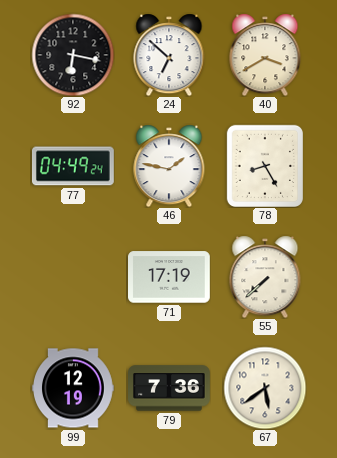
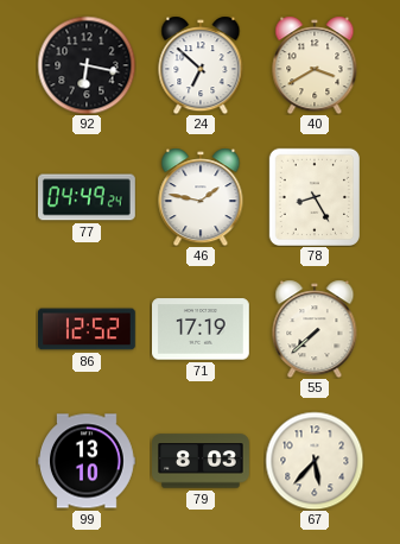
86: none -> 12:52
99: 12:19 -> 13:10
79: 7:36 -> 8:03
67: 5:39 -> 5:37
